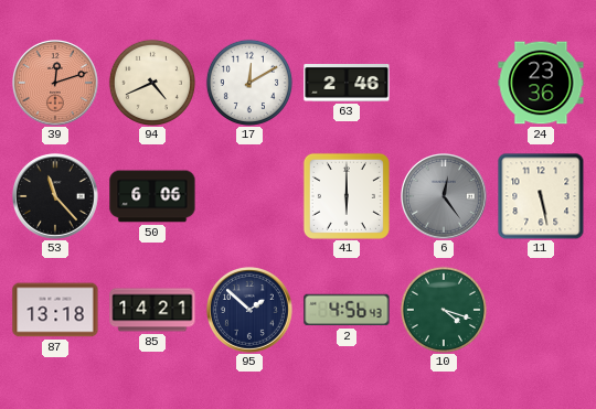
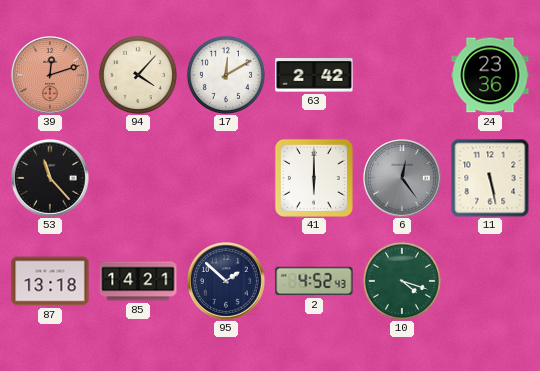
94: 4:41 -> 4:07
63: 2:46 -> 2:42
50: 6:06 -> none
2: 4:56 -> 4:52
